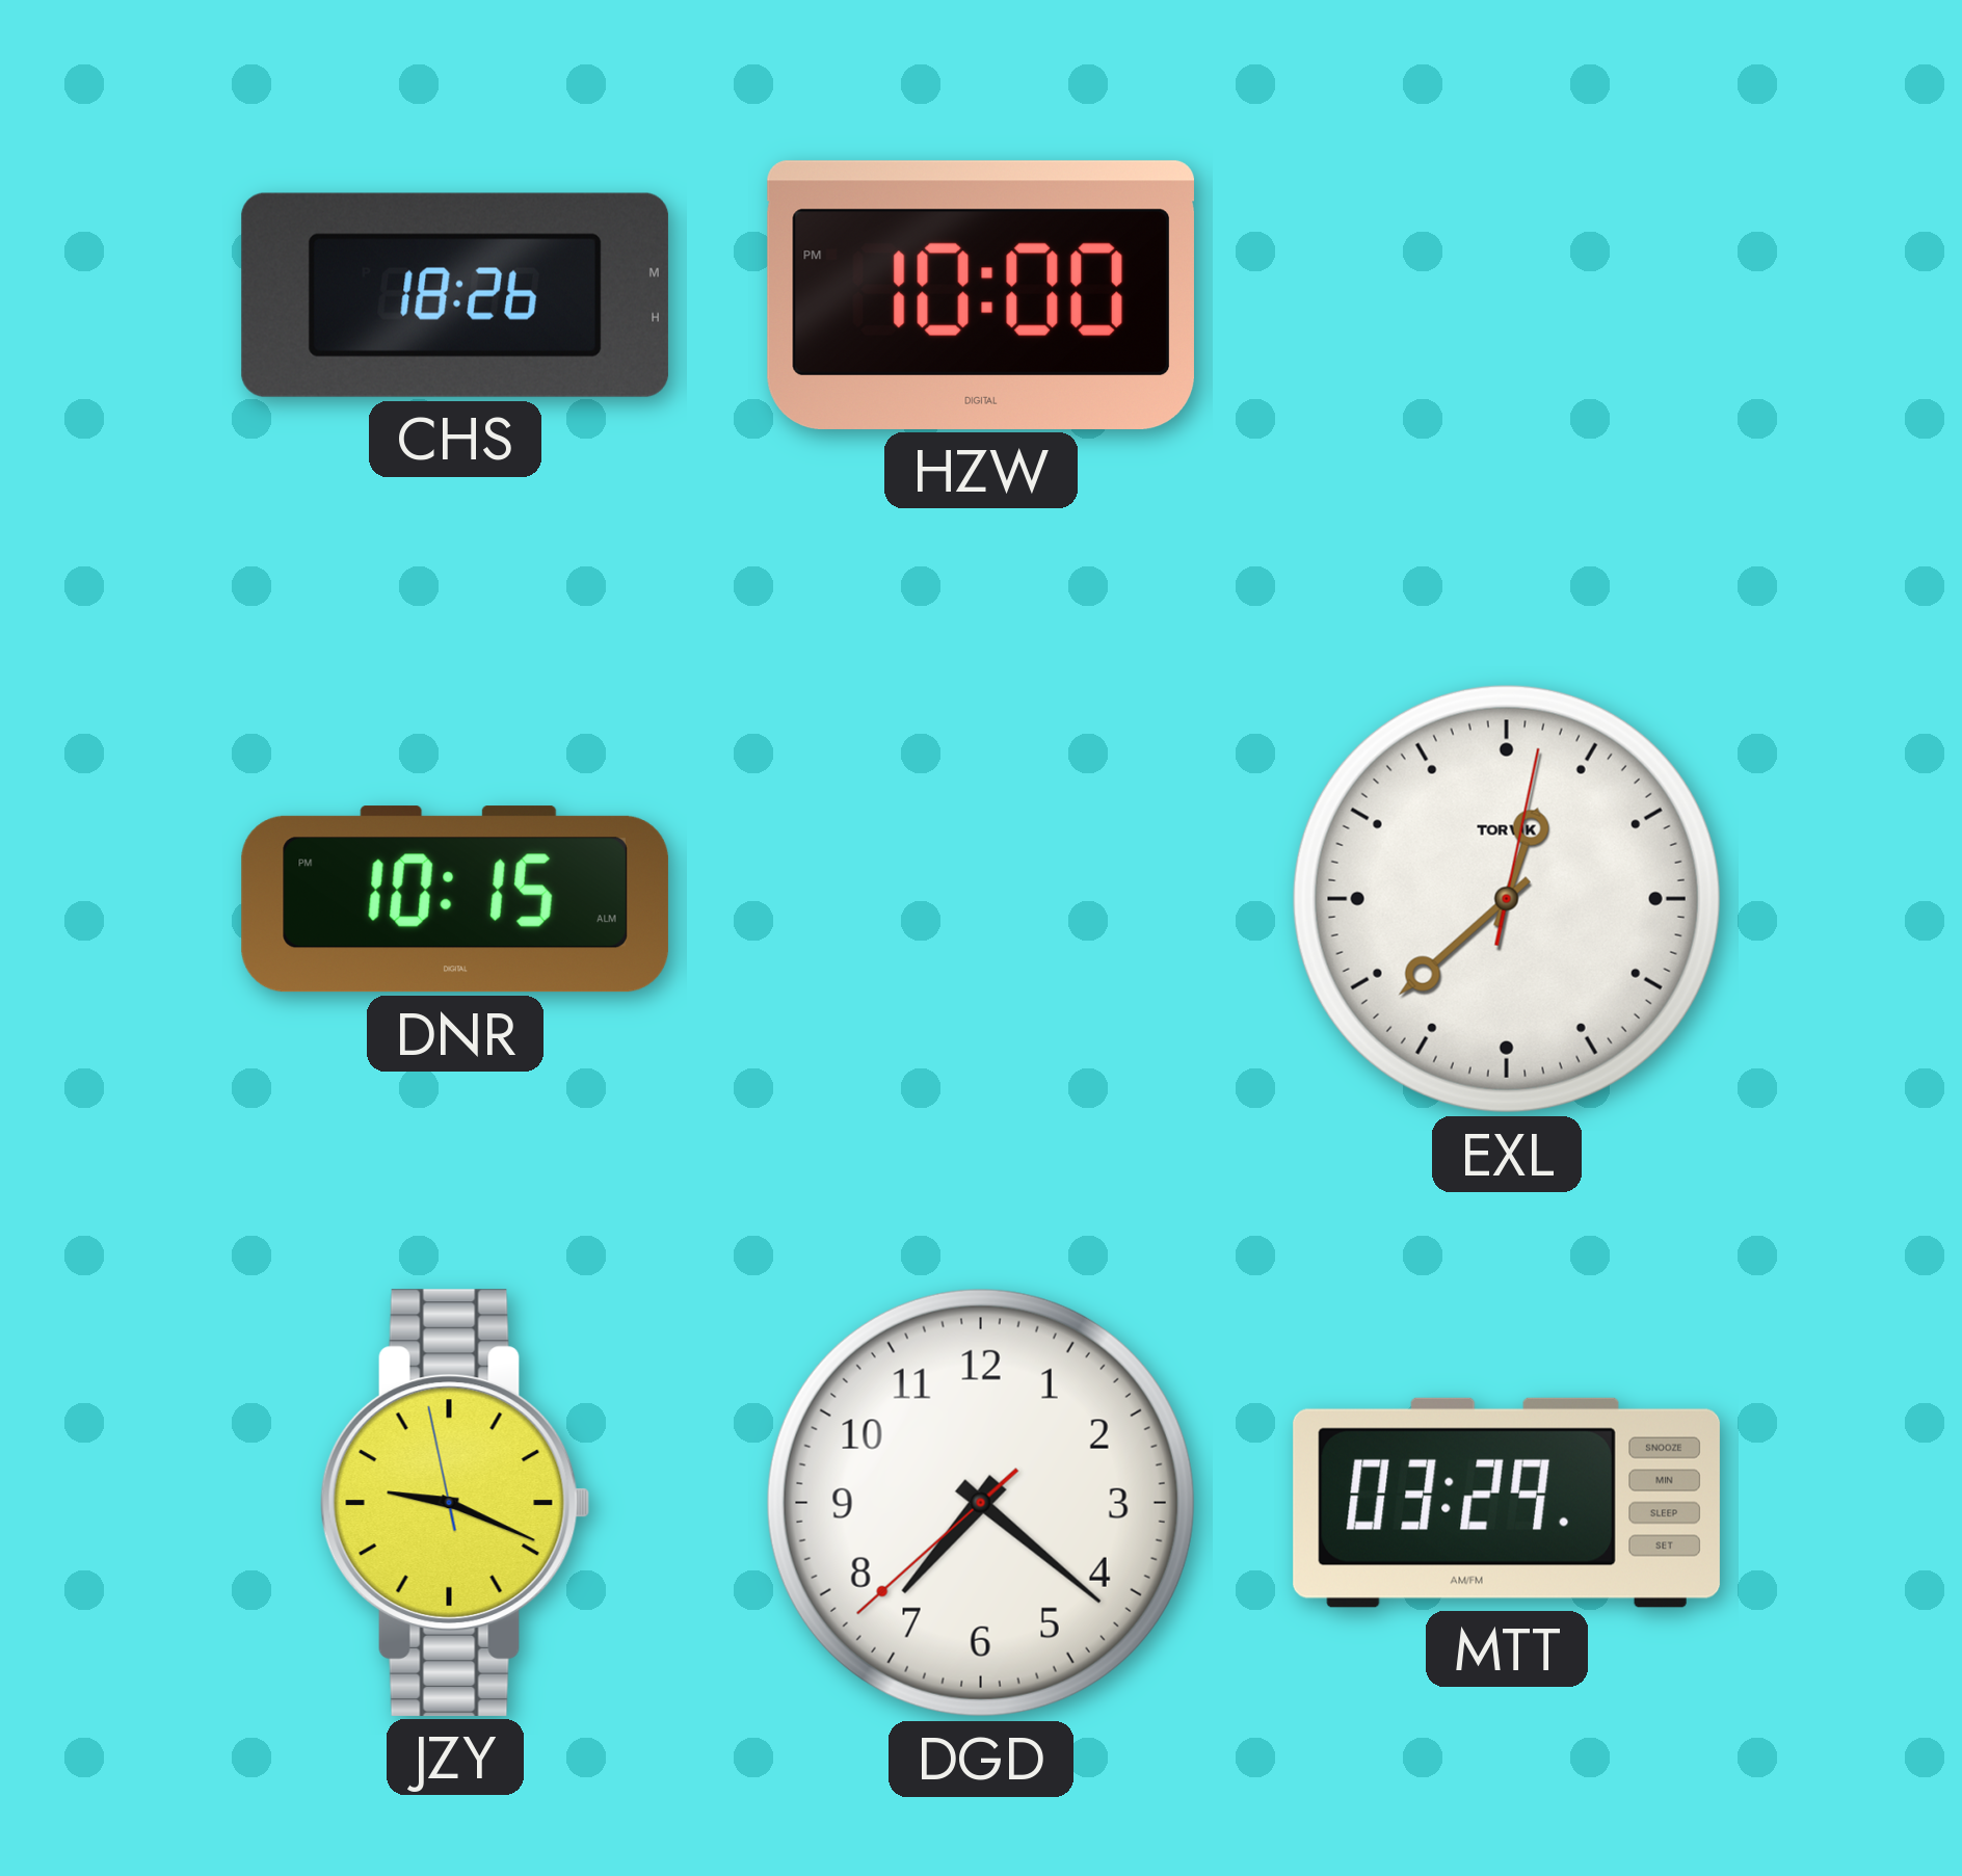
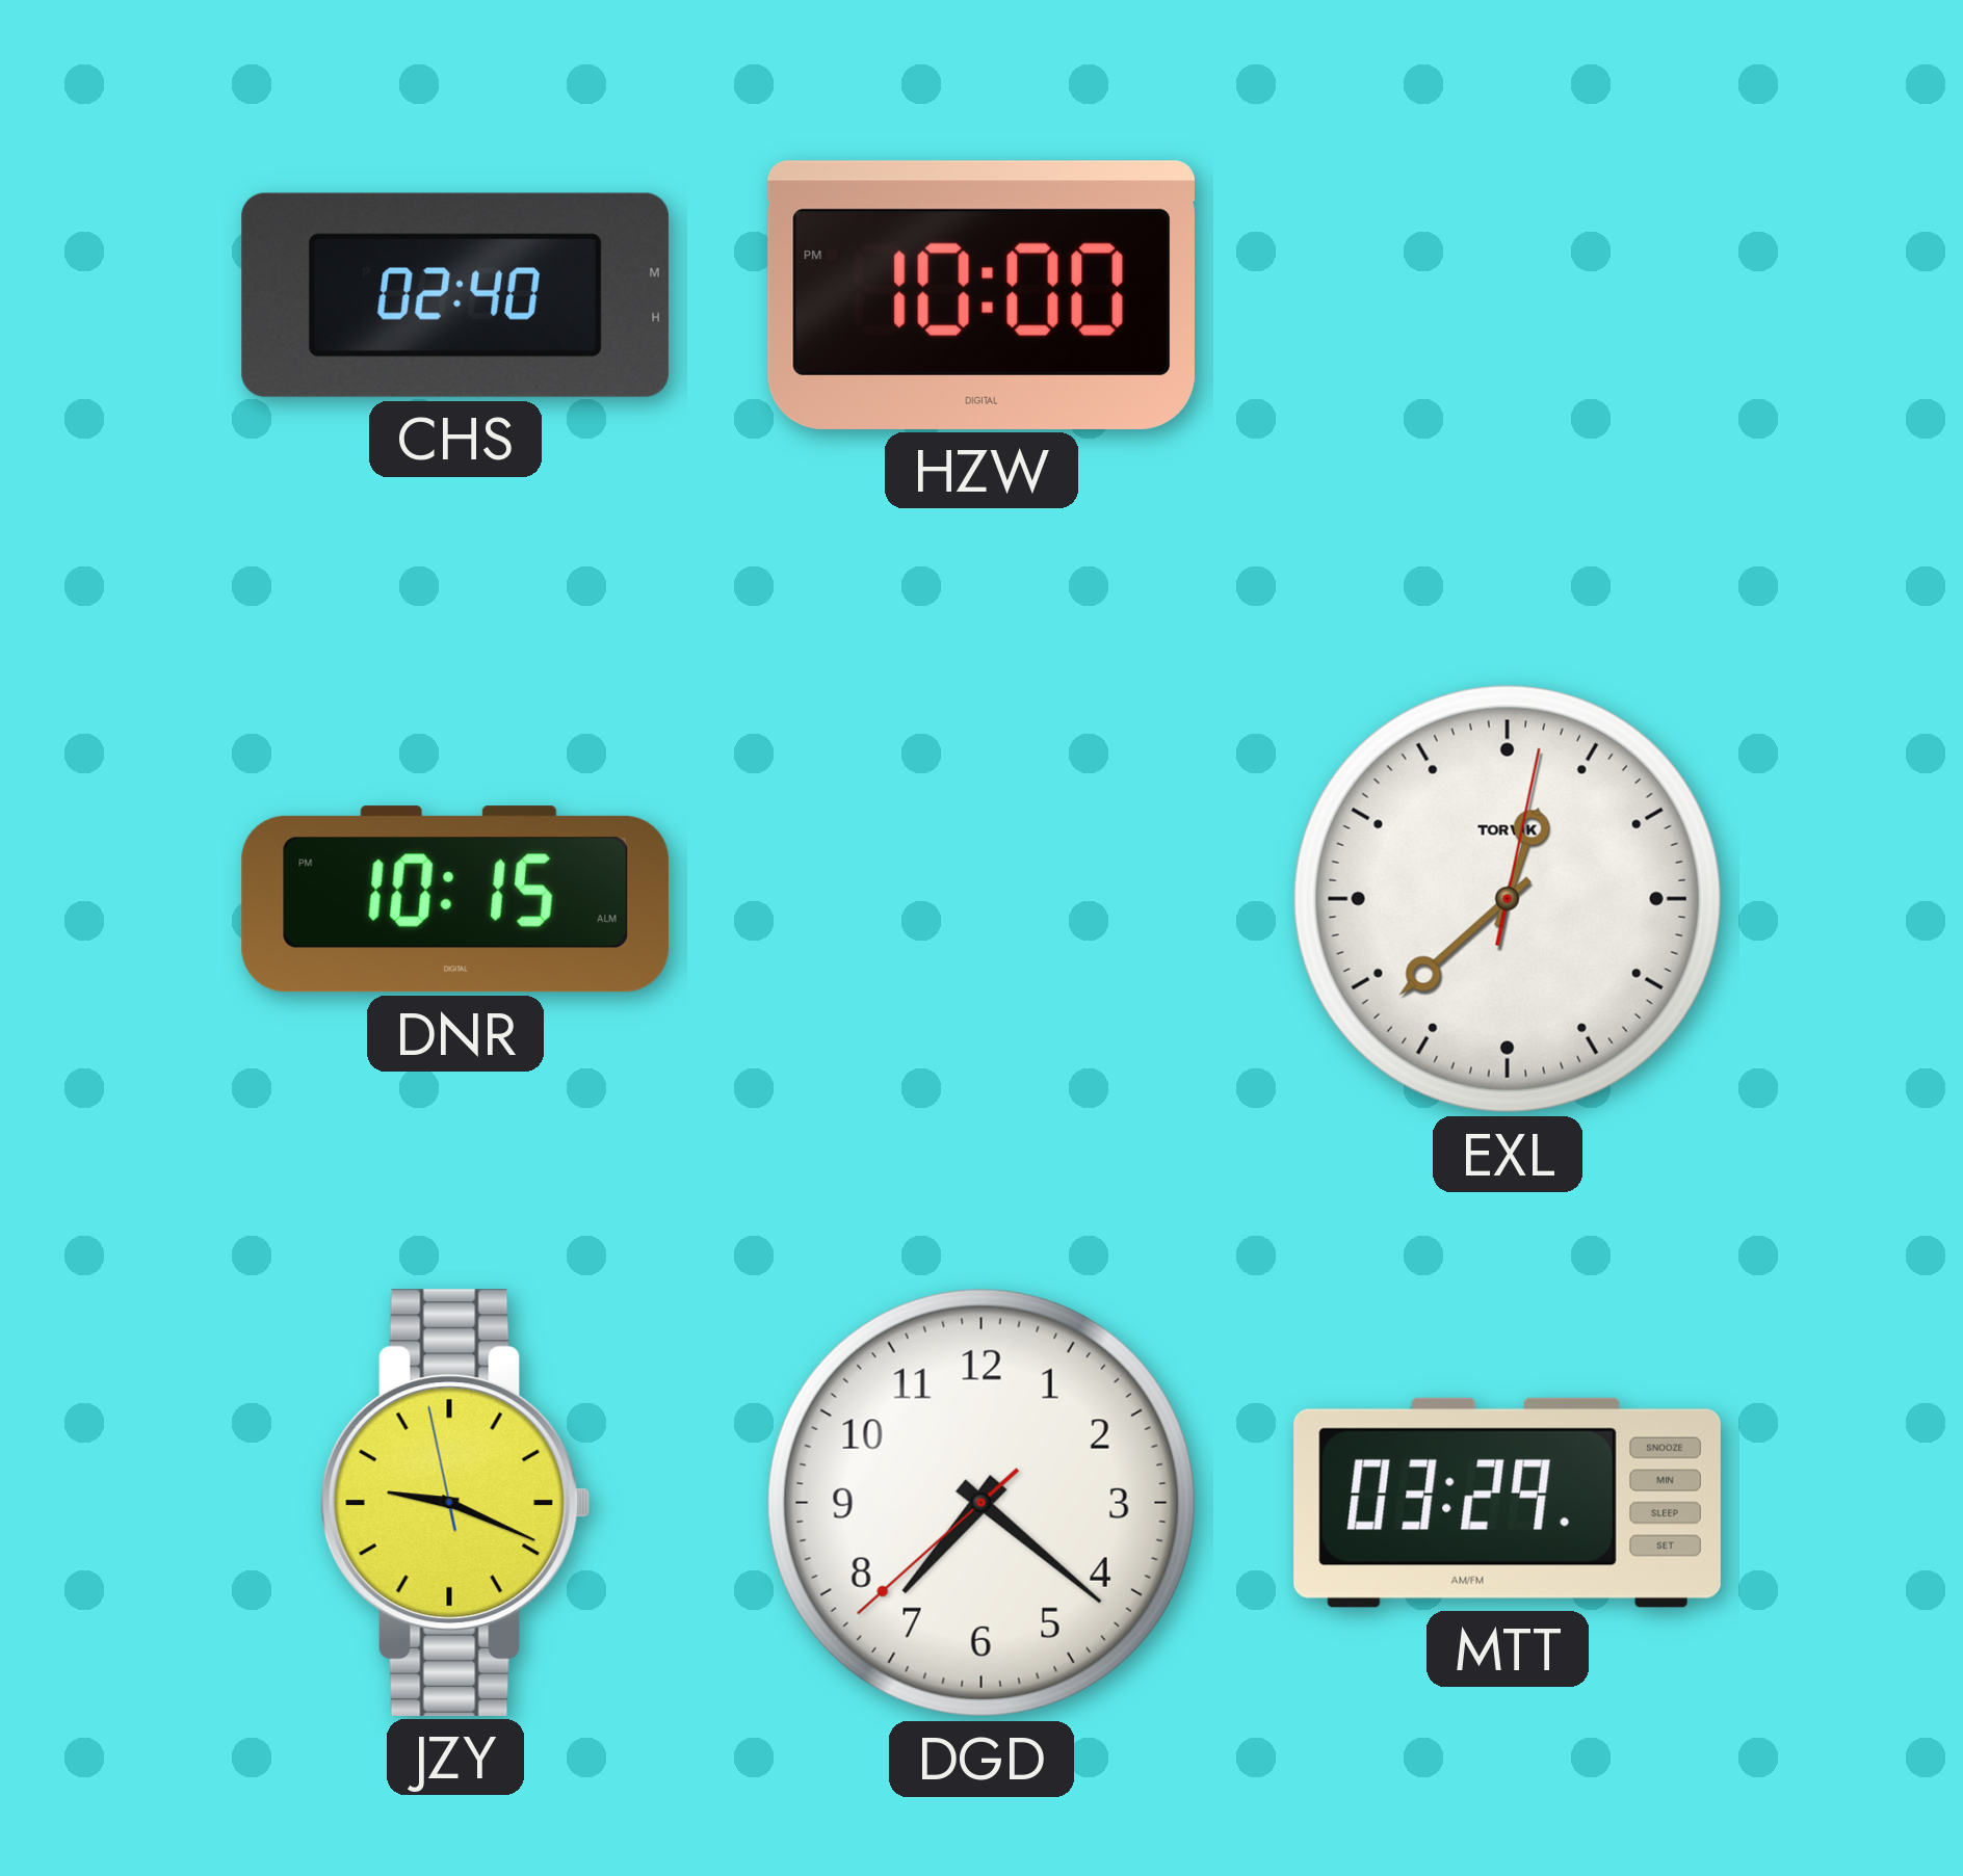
CHS: 18:26 -> 02:40
